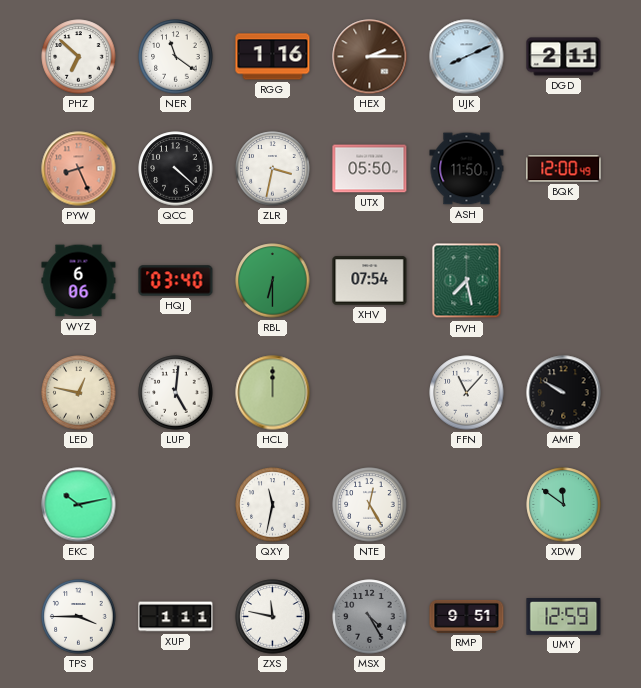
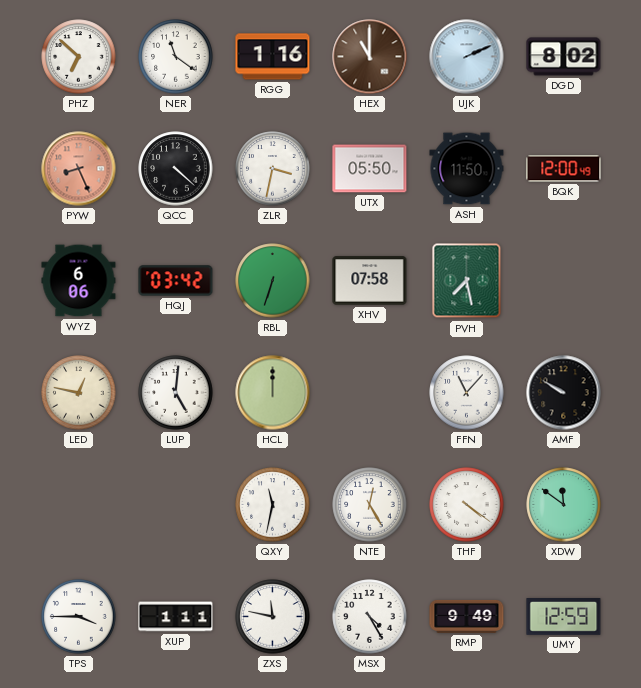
HEX: 2:15 -> 11:00
UJK: 8:11 -> 2:11
DGD: 2:11 -> 8:02
HQJ: 03:40 -> 03:42
RBL: 6:30 -> 6:33
XHV: 07:54 -> 07:58
EKC: 10:13 -> none
THF: none -> 4:21
MSX dial: grey -> white
RMP: 9:51 -> 9:49
